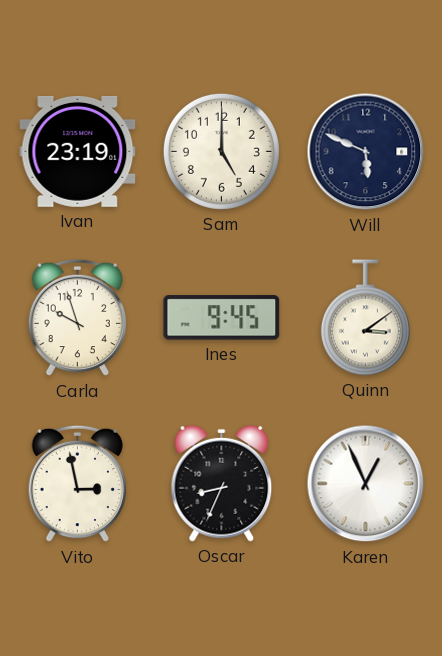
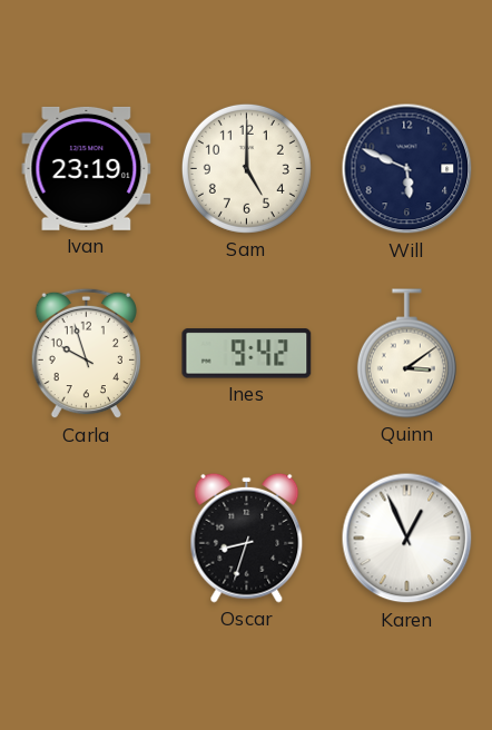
Ines: 9:45 -> 9:42
Vito: 2:58 -> none
Oscar: 8:34 -> 8:33
